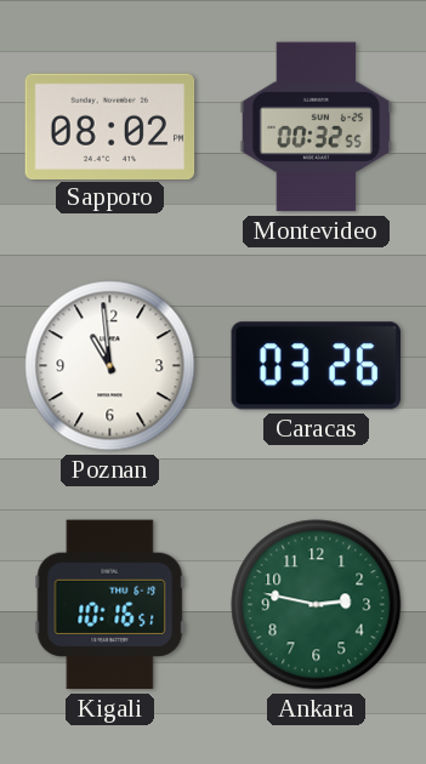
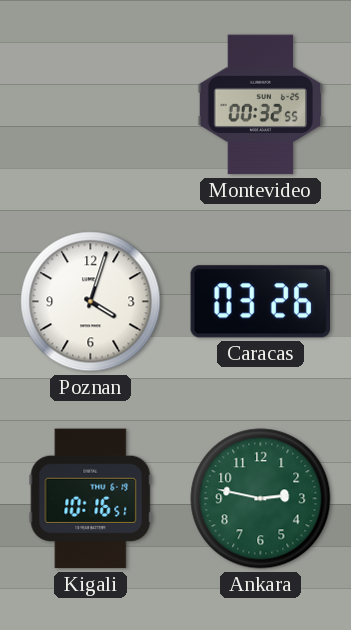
Sapporo: 08:02 -> none
Poznan: 10:59 -> 4:03
